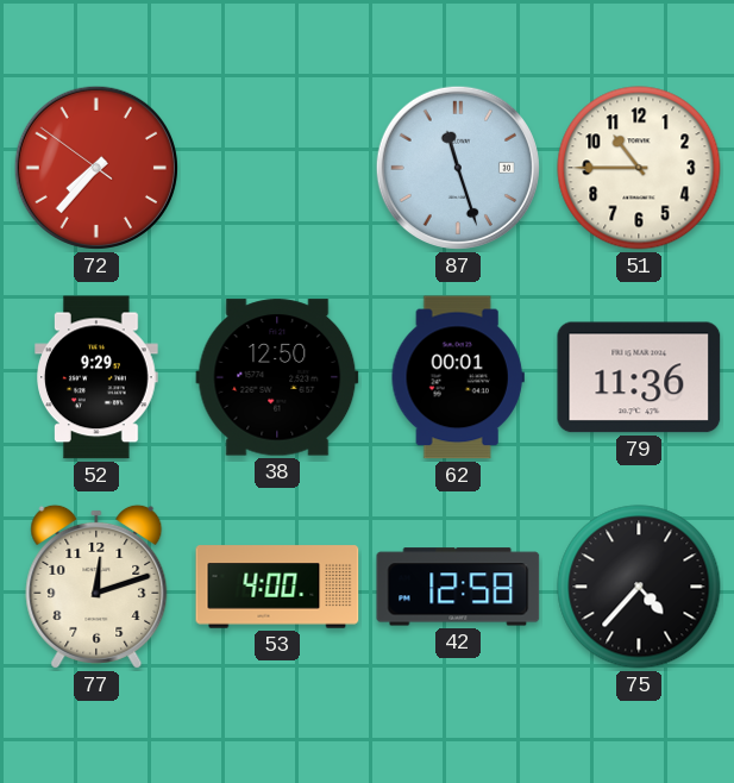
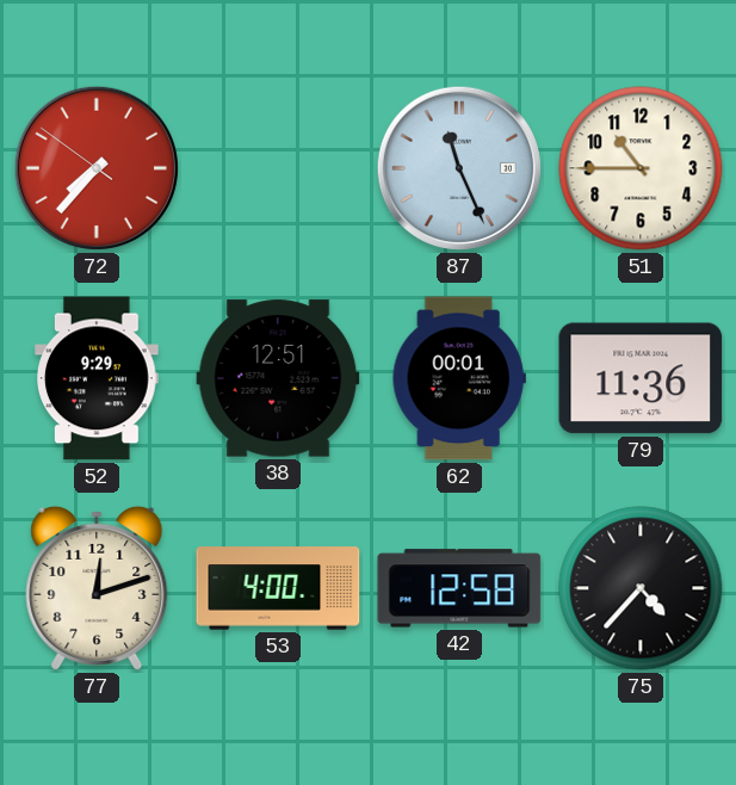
87: 11:27 -> 11:26
38: 12:50 -> 12:51
